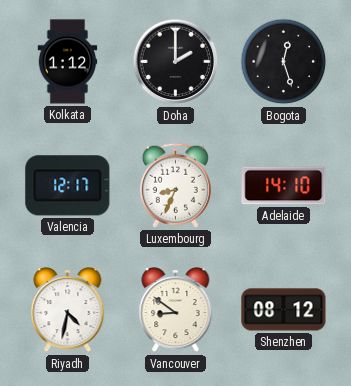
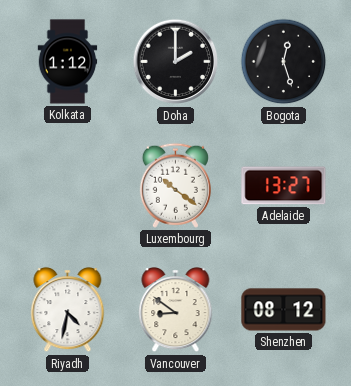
Valencia: 12:17 -> none
Luxembourg: 8:34 -> 10:21
Adelaide: 14:10 -> 13:27
